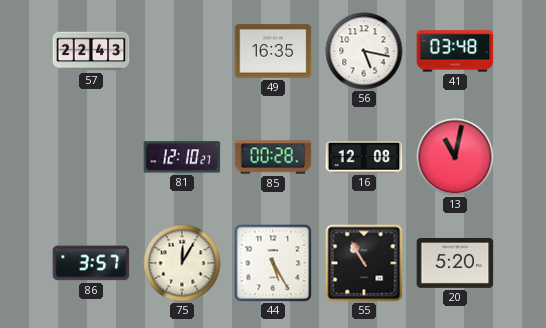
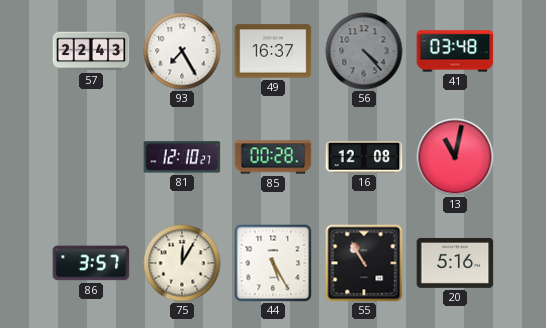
93: none -> 7:25
49: 16:35 -> 16:37
56: 5:17 -> 4:23
56 dial: white -> grey
20: 5:20 -> 5:16
